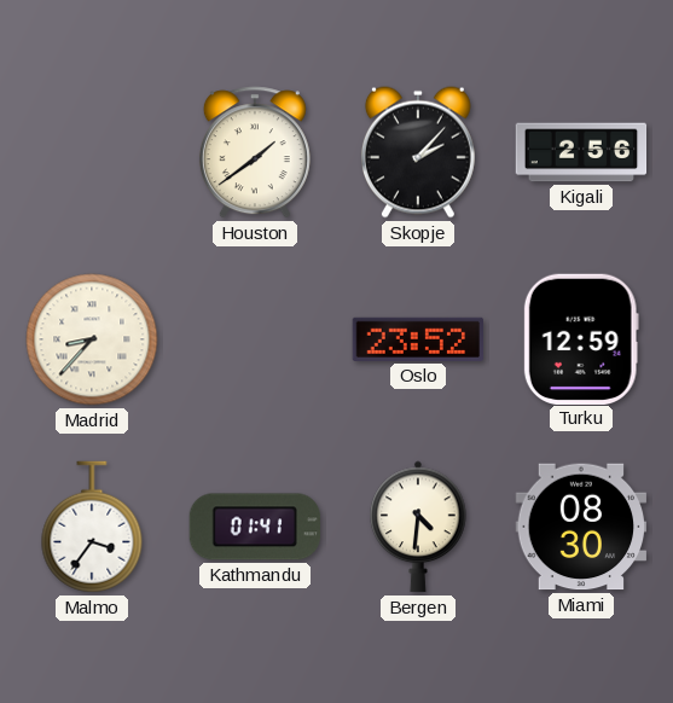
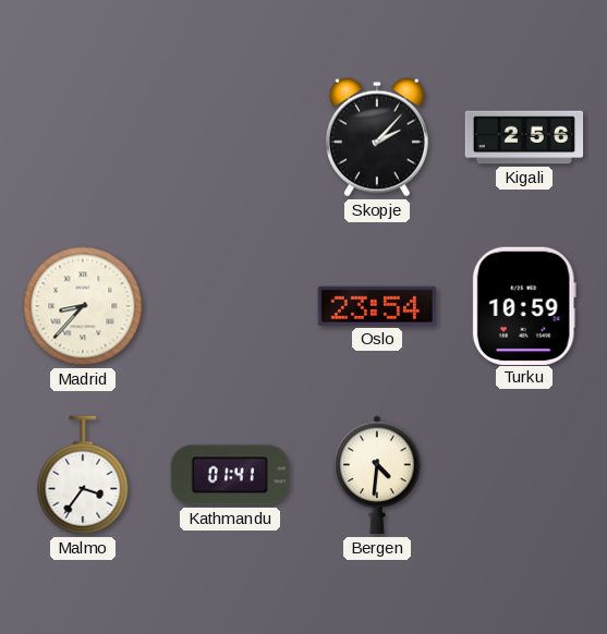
Houston: 1:39 -> none
Oslo: 23:52 -> 23:54
Turku: 12:59 -> 10:59
Miami: 08:30 -> none
